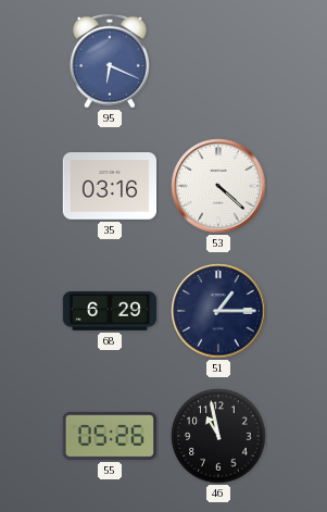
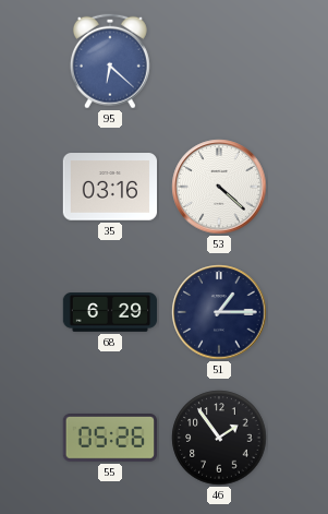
95: 6:19 -> 6:22
46: 10:58 -> 1:54
